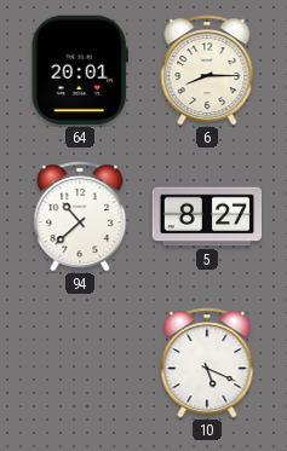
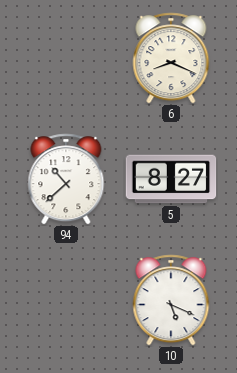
64: 20:01 -> none
6: 8:15 -> 8:19
